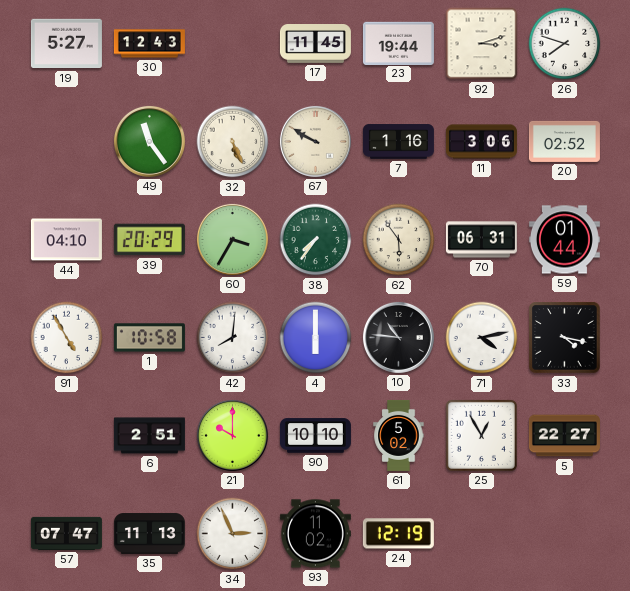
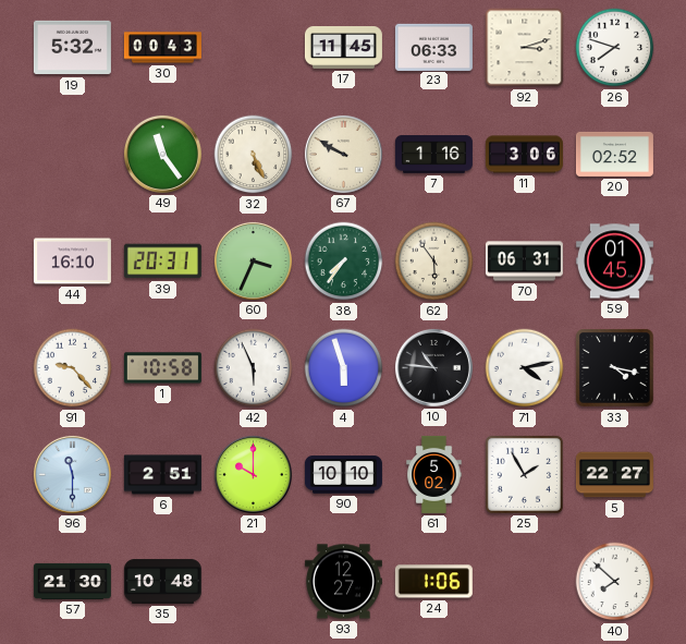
19: 5:27 -> 5:32
30: 12:43 -> 00:43
23: 19:44 -> 06:33
44: 04:10 -> 16:10
39: 20:29 -> 20:31
60: 3:35 -> 3:34
59: 01:44 -> 01:45
91: 4:55 -> 9:23
42: 8:01 -> 5:56
4: 6:00 -> 5:57
96: none -> 11:30
25: 12:55 -> 1:55
57: 07:47 -> 21:30
35: 11:13 -> 10:48
34: 2:56 -> none
93: 11:02 -> 12:27
24: 12:19 -> 1:06
40: none -> 7:52
